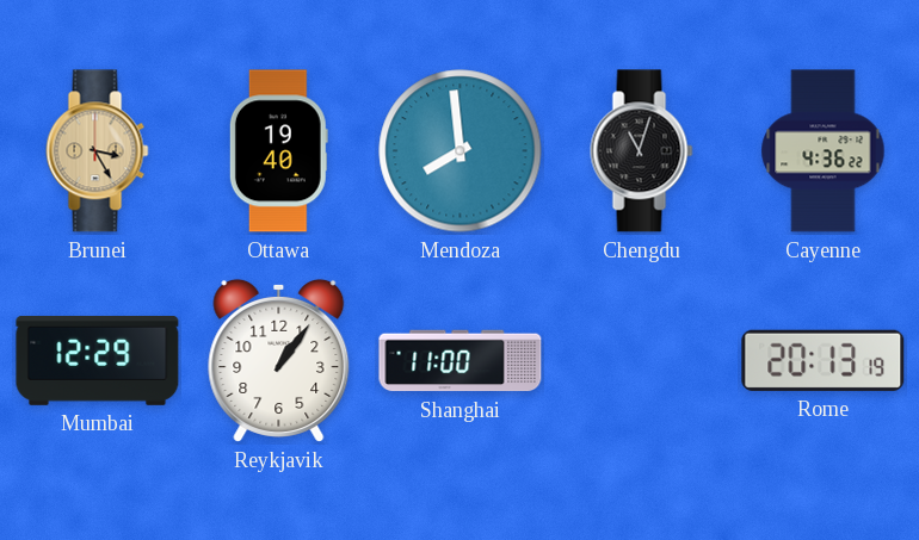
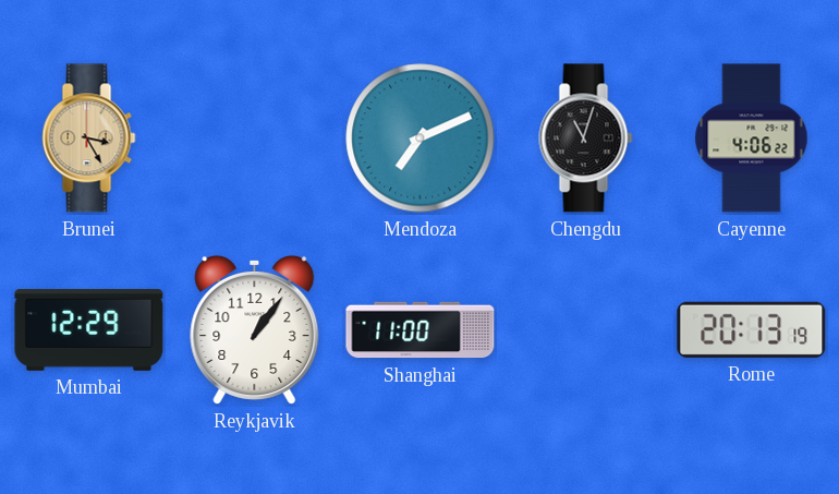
Ottawa: 19:40 -> none
Mendoza: 7:59 -> 7:11
Cayenne: 4:36 -> 4:06
